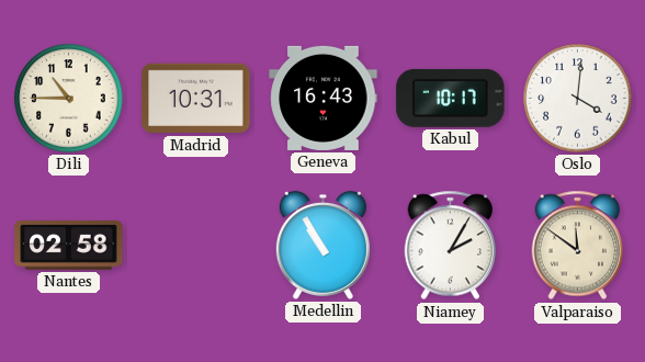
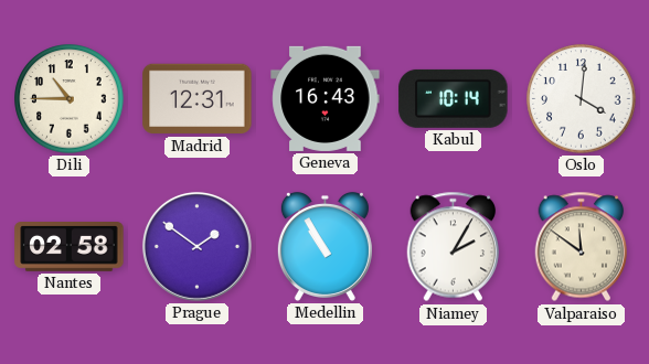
Madrid: 10:31 -> 12:31
Kabul: 10:17 -> 10:14
Prague: none -> 1:51
